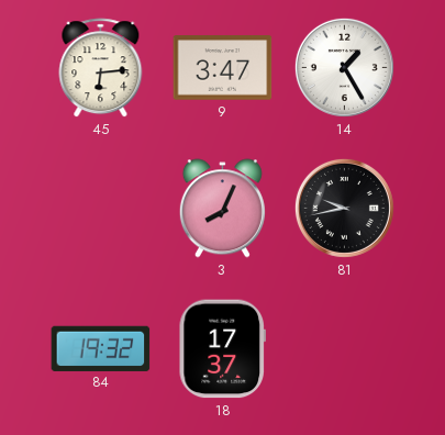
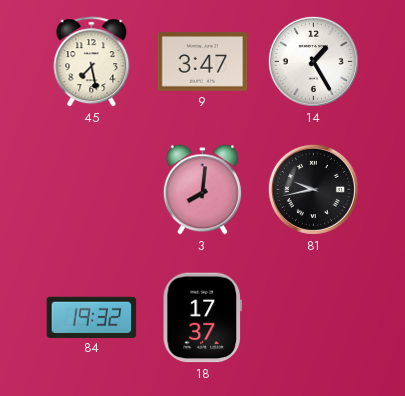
45: 6:14 -> 7:28
3: 8:04 -> 8:01
